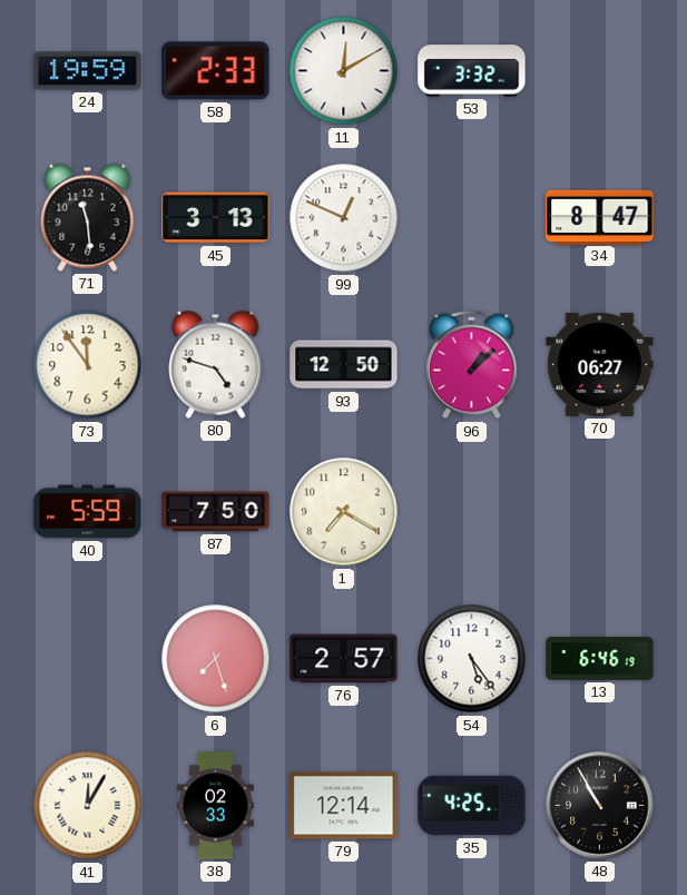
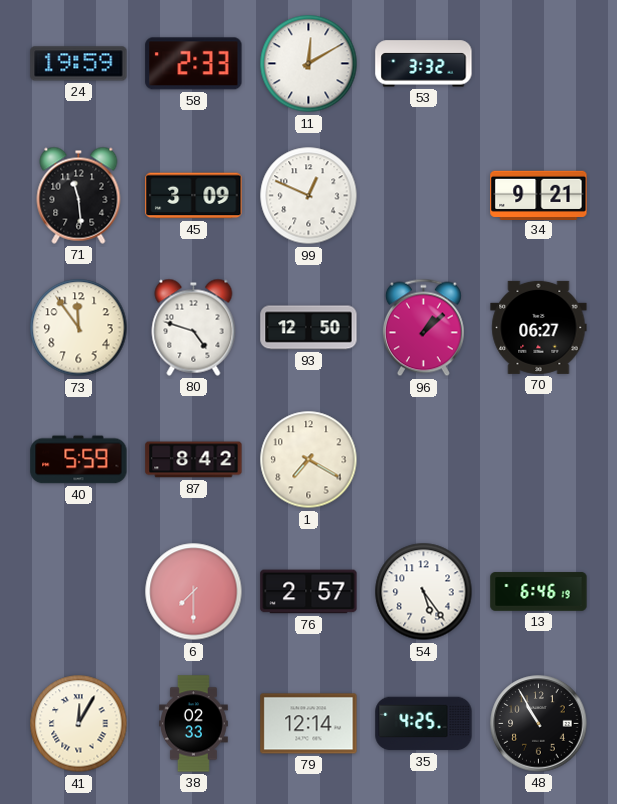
45: 3:13 -> 3:09
34: 8:47 -> 9:21
87: 7:50 -> 8:42
6: 7:27 -> 7:30
